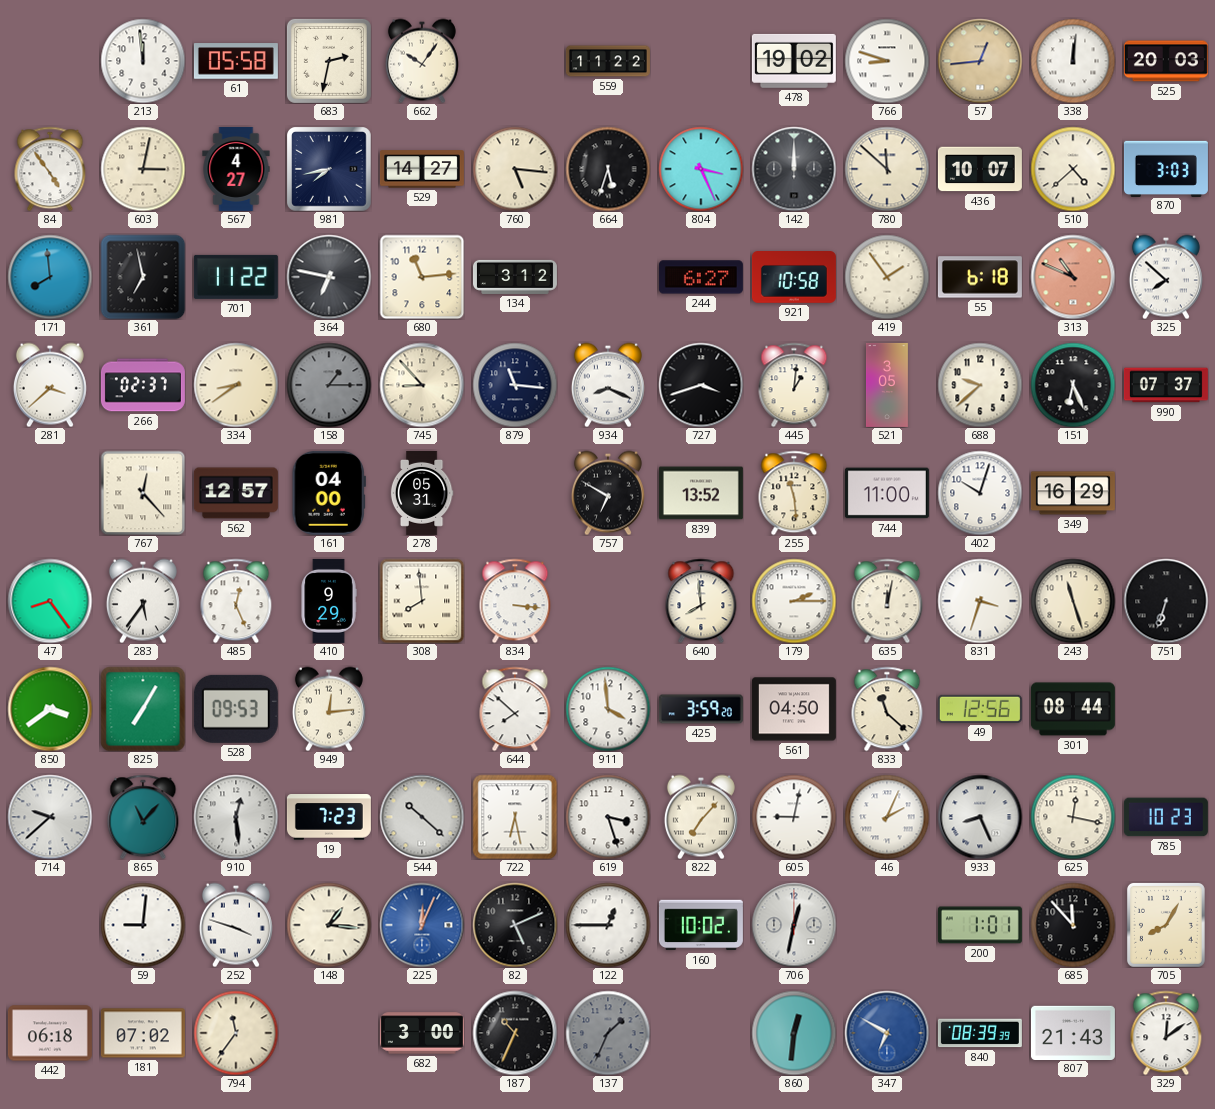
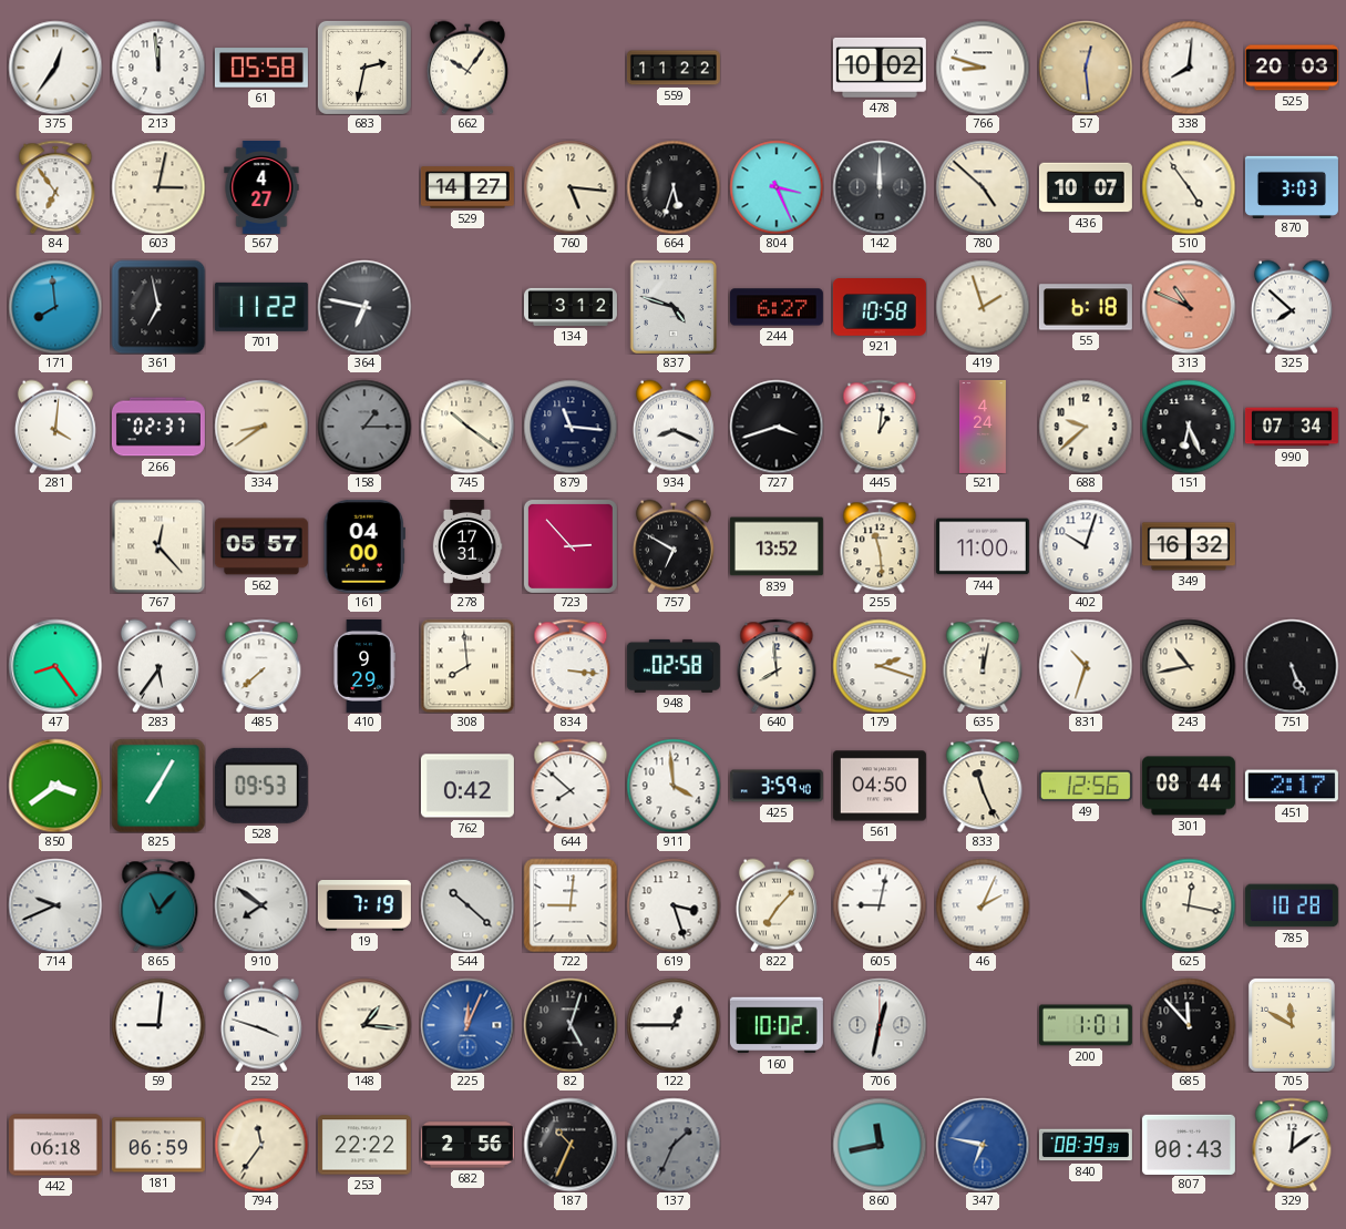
375: none -> 12:36
478: 19:02 -> 10:02
57: 12:44 -> 12:29
338: 12:01 -> 8:01
84: 4:54 -> 6:54
981: 7:43 -> none
780: 11:52 -> 4:52
510: 4:38 -> 4:54
680: 11:14 -> none
837: none -> 4:48
419: 1:54 -> 1:57
281: 3:38 -> 4:01
745: 8:53 -> 10:21
521: 3:05 -> 4:24
990: 07:37 -> 07:34
562: 12:57 -> 05:57
278: 05:31 -> 17:31
723: none -> 2:53
349: 16:29 -> 16:32
485: 12:26 -> 7:38
948: none -> 02:58
179: 2:15 -> 2:18
831: 3:33 -> 10:33
243: 11:27 -> 10:43
751: 6:33 -> 5:26
949: 12:14 -> none
762: none -> 0:42
425: 3:59:20 -> 3:59:40
833: 11:22 -> 11:26
451: none -> 2:17
714: 9:38 -> 9:41
910: 12:29 -> 7:51
19: 7:23 -> 7:19
722: 6:28 -> 9:01
933: 8:26 -> none
785: 10:23 -> 10:28
82: 5:11 -> 5:03
705: 8:05 -> 11:50
181: 07:02 -> 06:59
253: none -> 22:22
682: 3:00 -> 2:56
860: 12:31 -> 11:43
347: 6:50 -> 6:47
807: 21:43 -> 00:43
